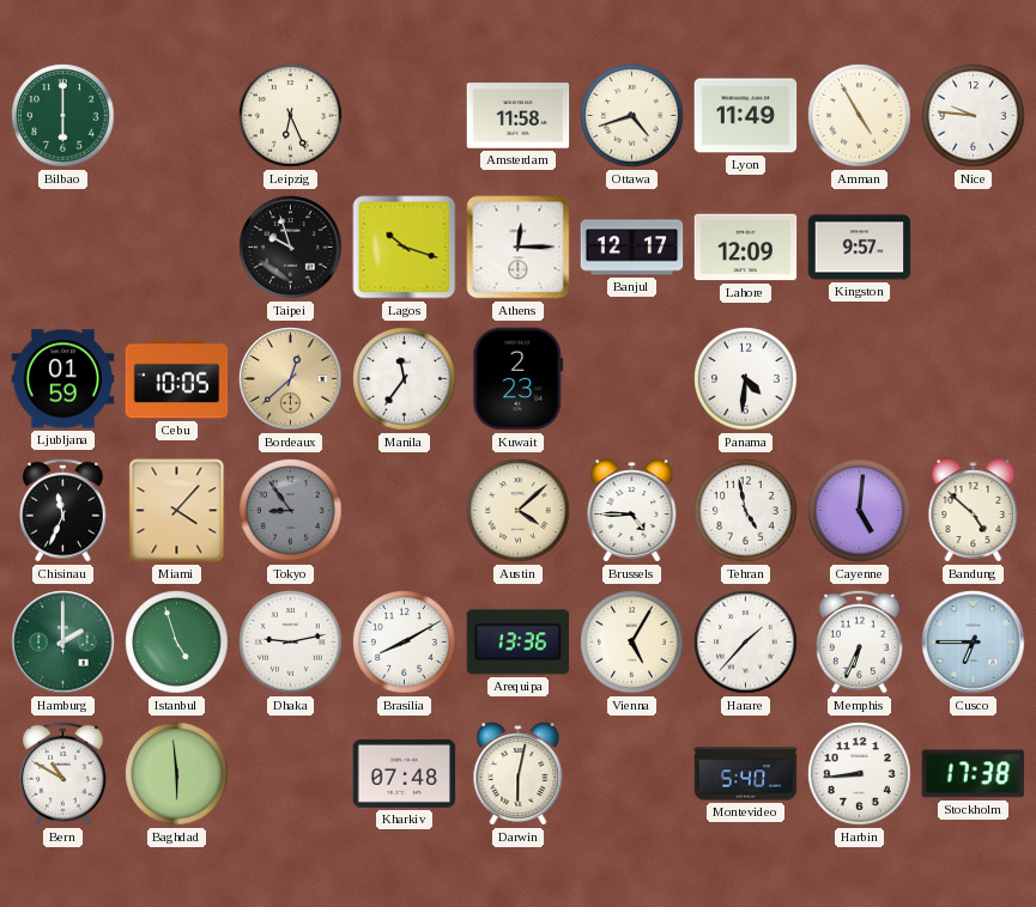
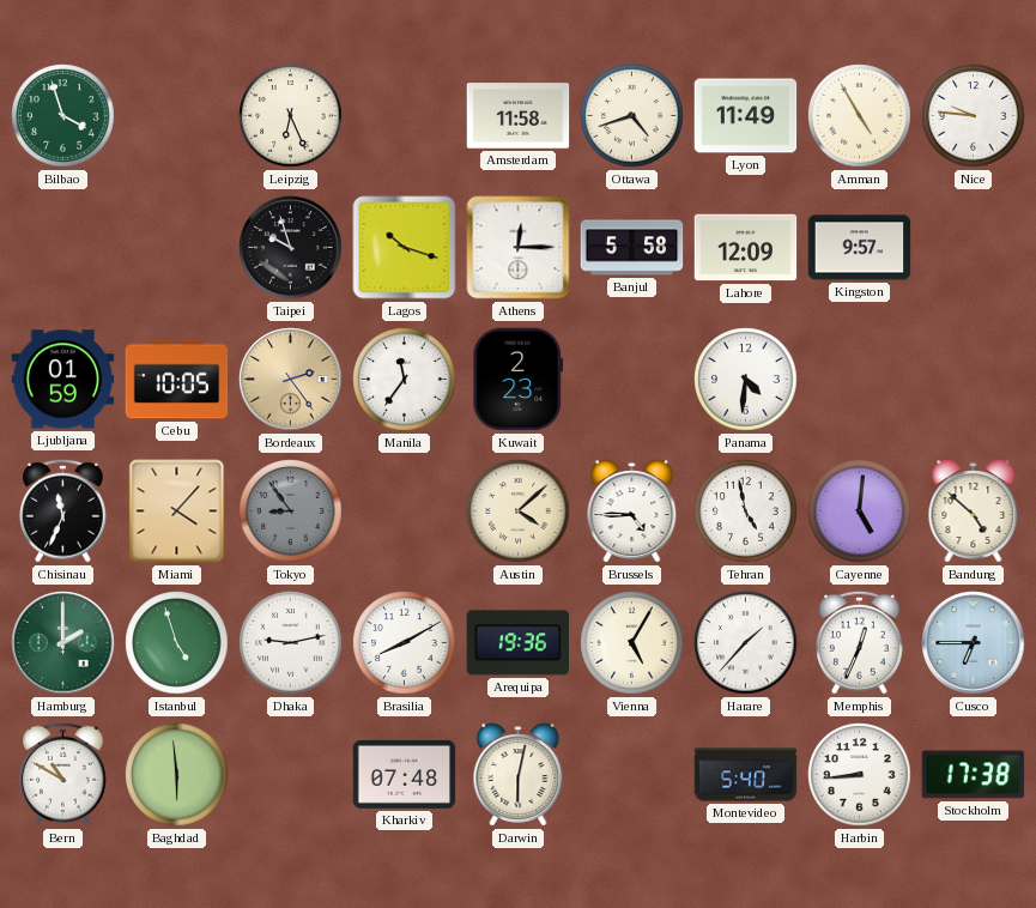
Bilbao: 6:00 -> 3:57
Banjul: 12:17 -> 5:58
Bordeaux: 12:38 -> 2:24
Arequipa: 13:36 -> 19:36
Memphis: 6:34 -> 12:34
